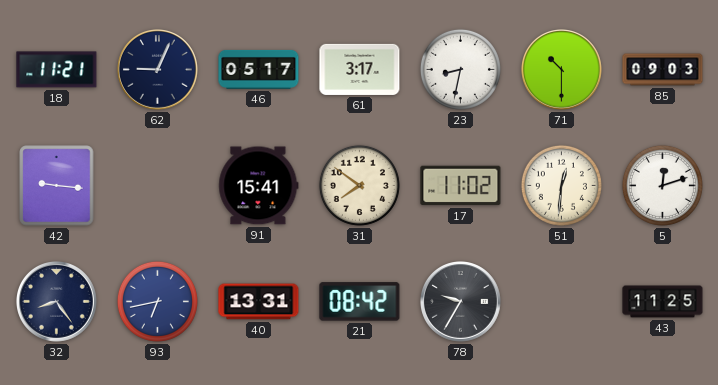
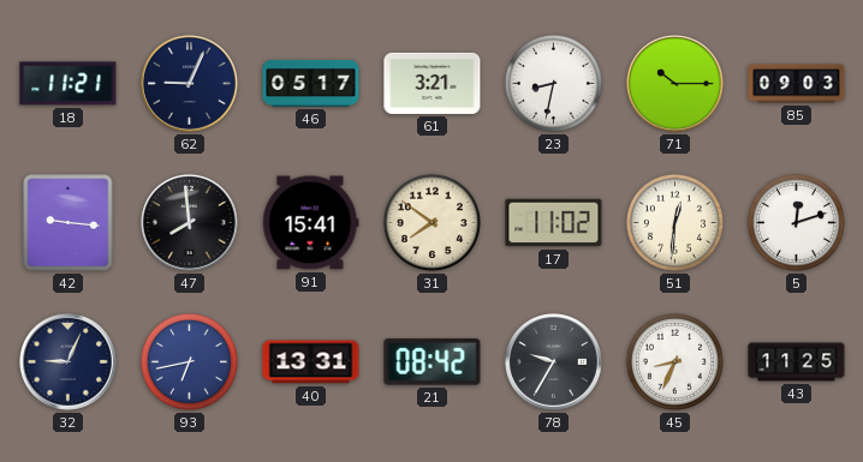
61: 3:17 -> 3:21
71: 10:30 -> 10:15
47: none -> 7:59
32: 8:24 -> 9:04
45: none -> 8:34
